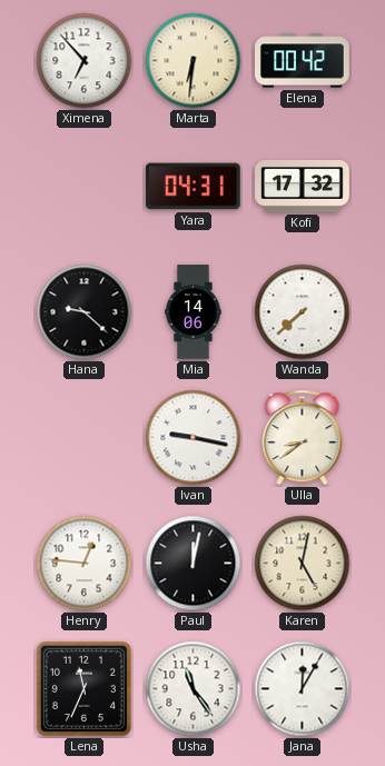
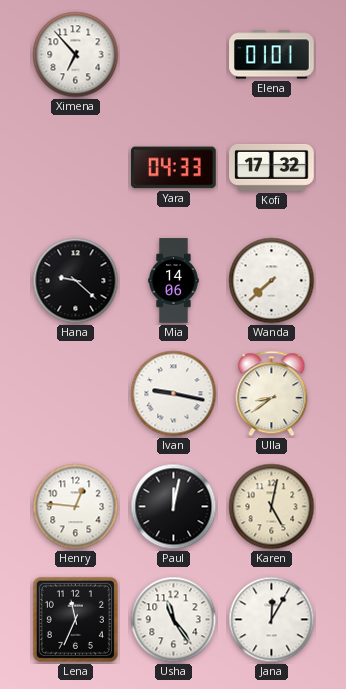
Marta: 6:31 -> none
Elena: 00:42 -> 01:01
Yara: 04:31 -> 04:33
